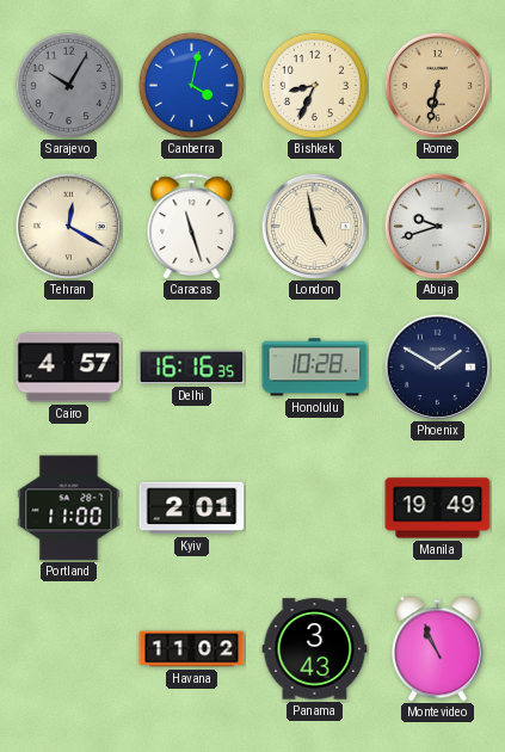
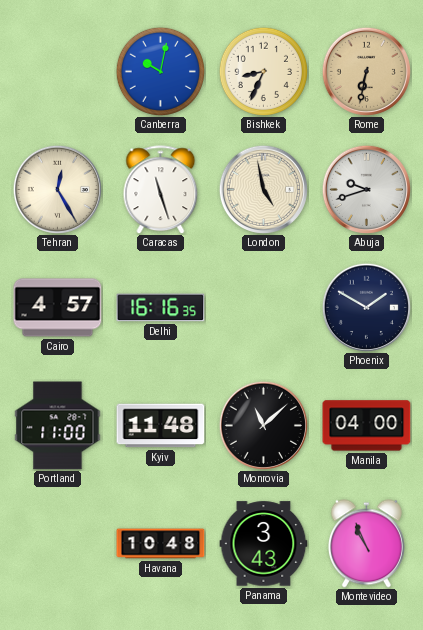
Sarajevo: 10:05 -> none
Canberra: 4:02 -> 10:02
Tehran: 12:20 -> 12:25
Honolulu: 10:28 -> none
Kyiv: 2:01 -> 11:48
Monrovia: none -> 11:08
Manila: 19:49 -> 04:00
Havana: 11:02 -> 10:48
